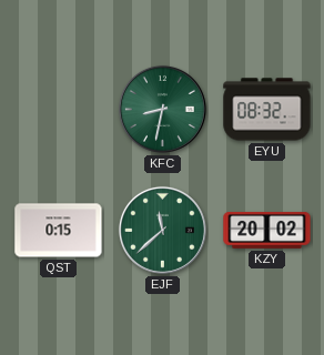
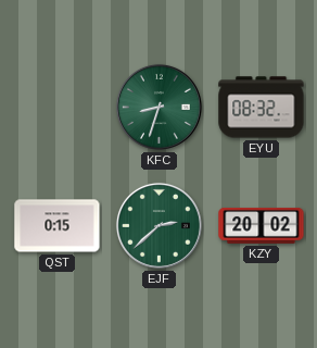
KFC: 8:32 -> 8:33
EJF: 11:38 -> 2:38
